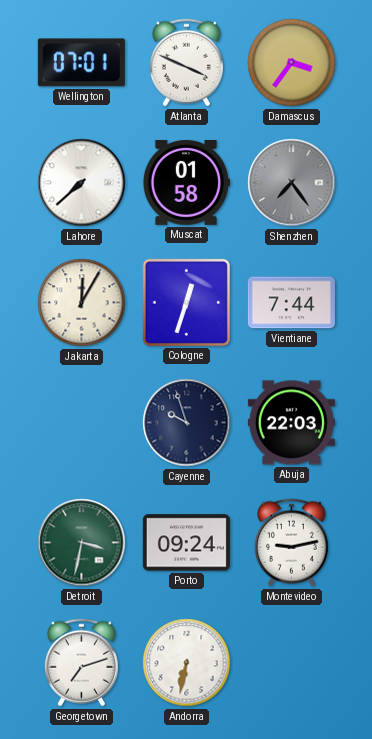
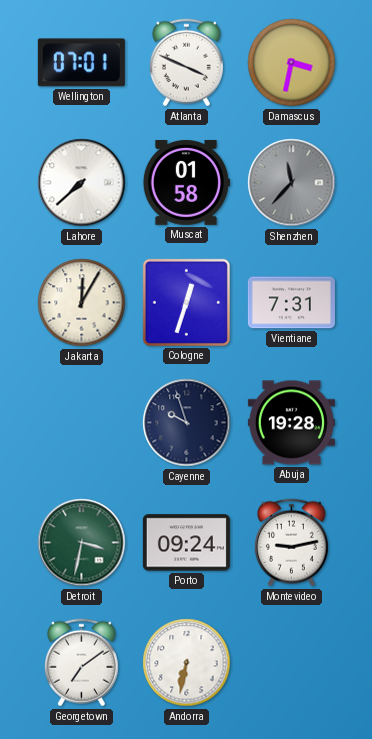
Damascus: 3:36 -> 3:32
Shenzhen: 7:24 -> 11:37
Vientiane: 7:44 -> 7:31
Abuja: 22:03 -> 19:28
Georgetown: 7:12 -> 7:09
